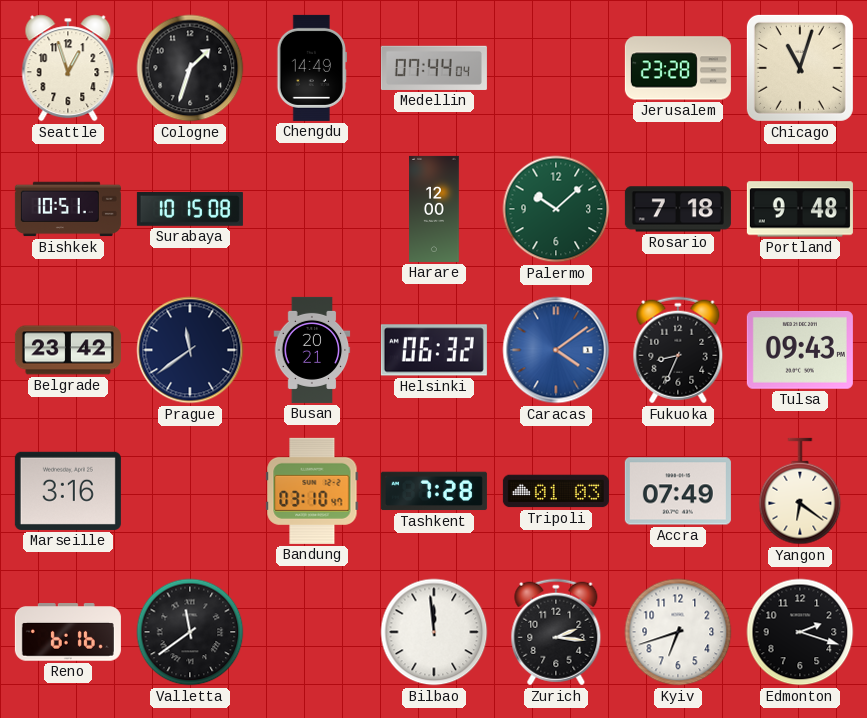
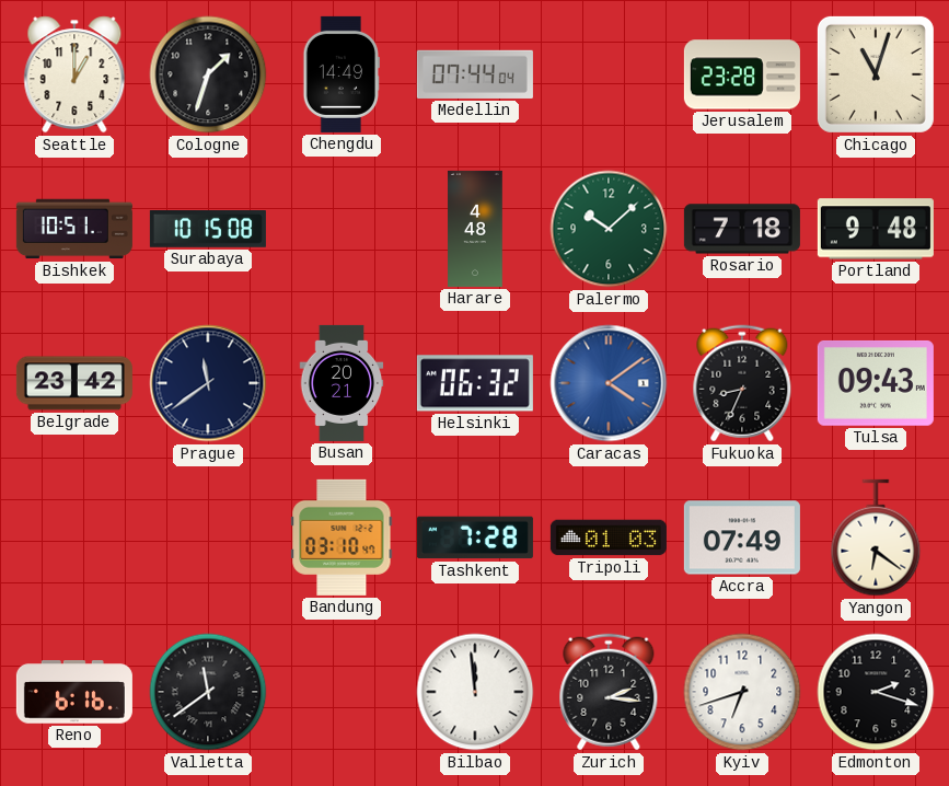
Seattle: 12:57 -> 1:00
Harare: 12:00 -> 4:48
Marseille: 3:16 -> none
